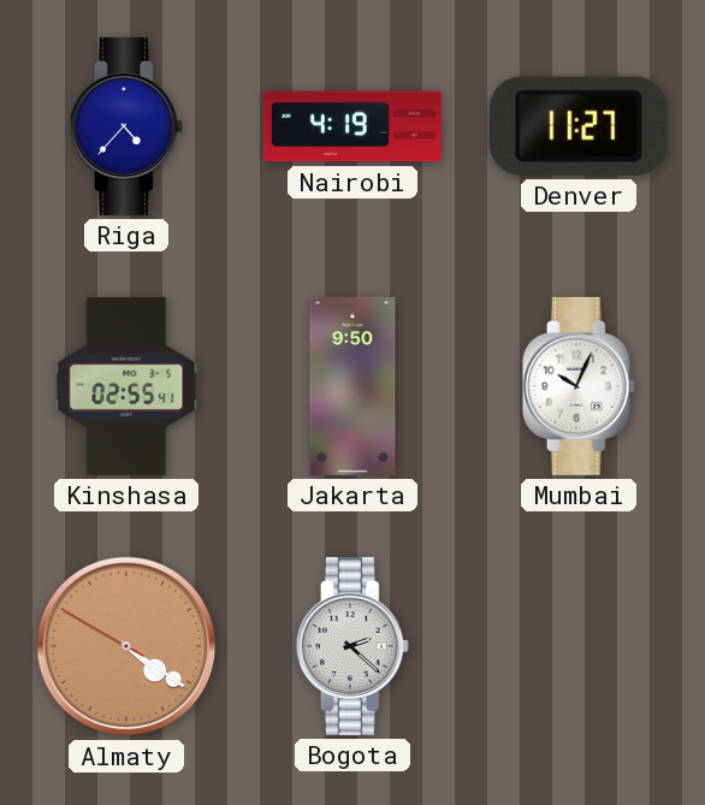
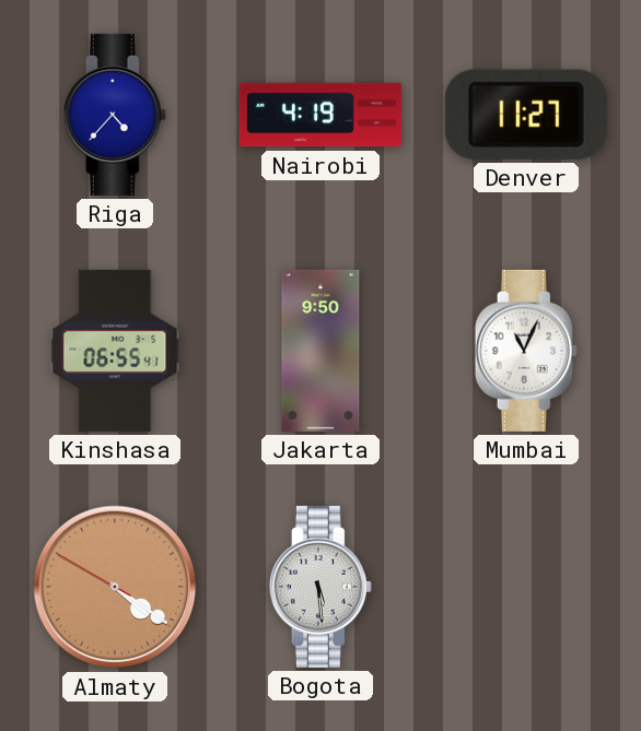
Kinshasa: 02:55 -> 06:55
Mumbai: 10:04 -> 11:04
Bogota: 2:22 -> 5:29
